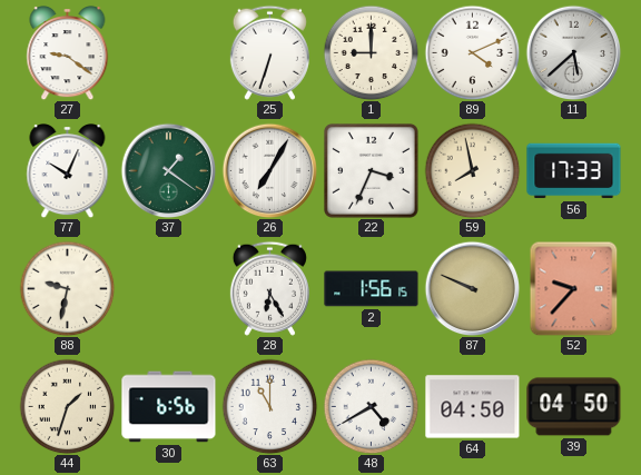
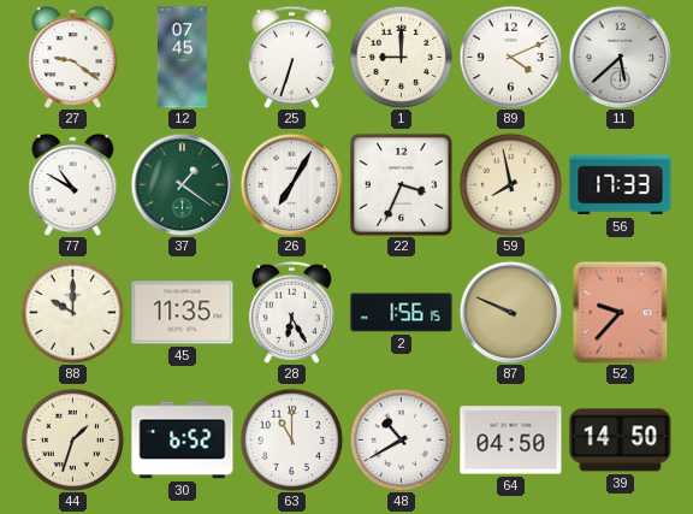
12: none -> 07:45
77: 10:04 -> 10:50
88: 9:32 -> 10:00
45: none -> 11:35
30: 6:56 -> 6:52
48: 4:40 -> 10:40
39: 04:50 -> 14:50
